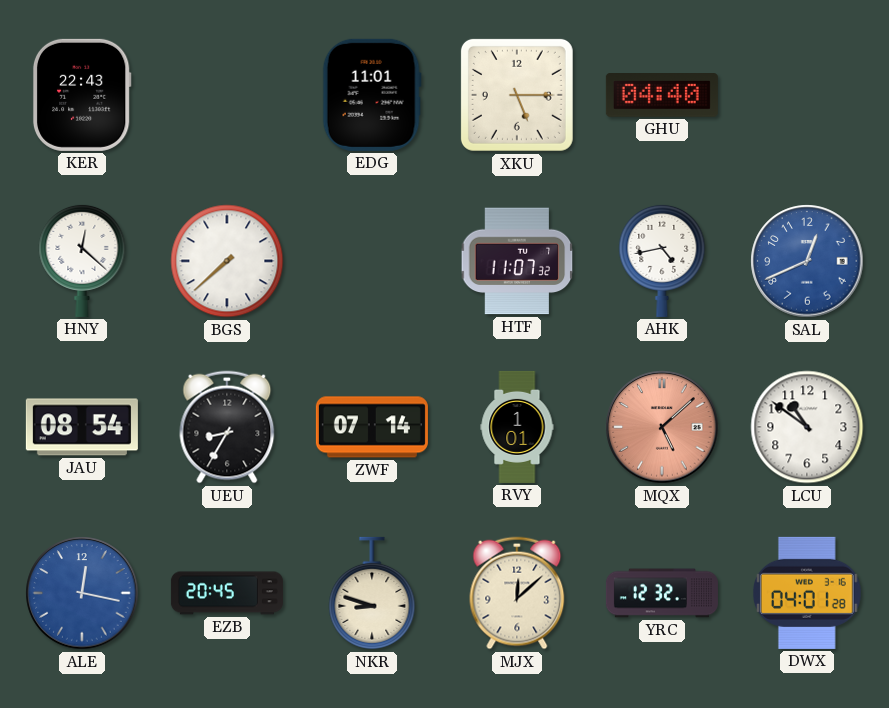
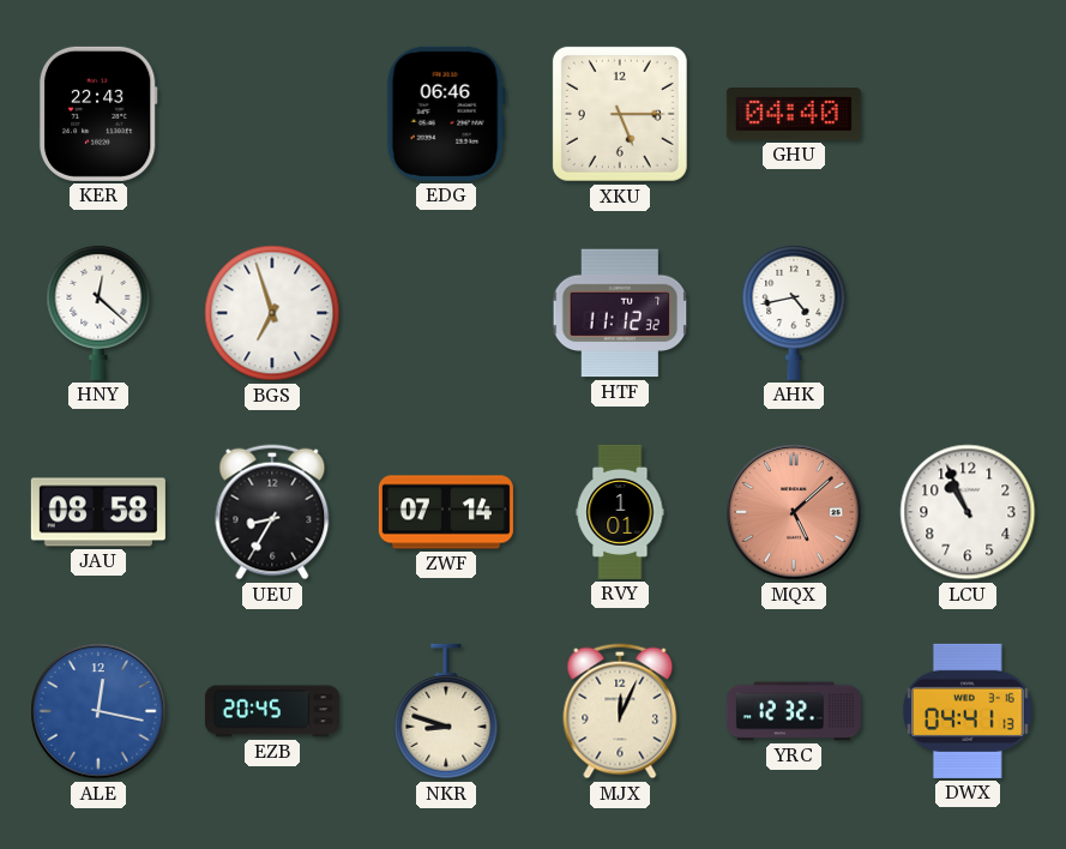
EDG: 11:01 -> 06:46
BGS: 7:38 -> 6:57
HTF: 11:07 -> 11:12
SAL: 12:41 -> none
JAU: 08:54 -> 08:58
LCU: 10:51 -> 10:56
MJX: 12:08 -> 12:04
DWX: 04:01 -> 04:41
